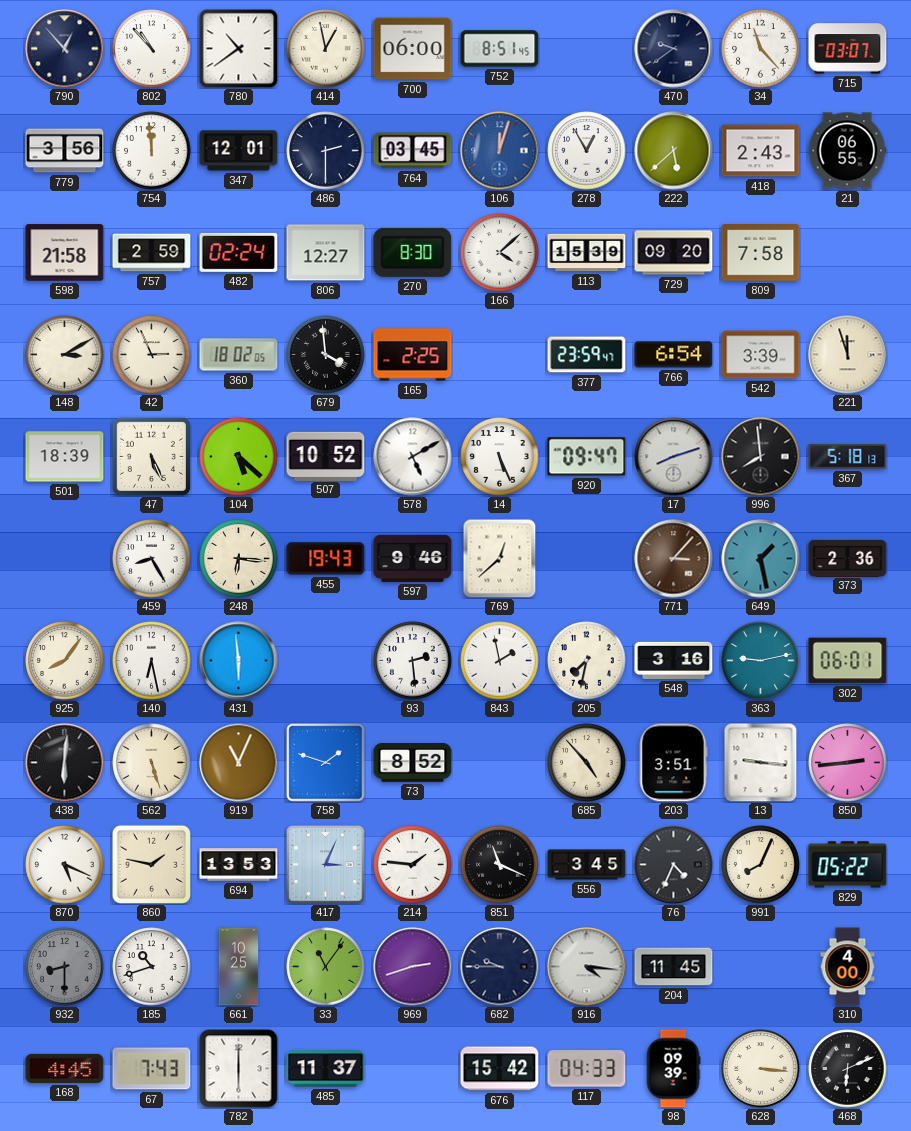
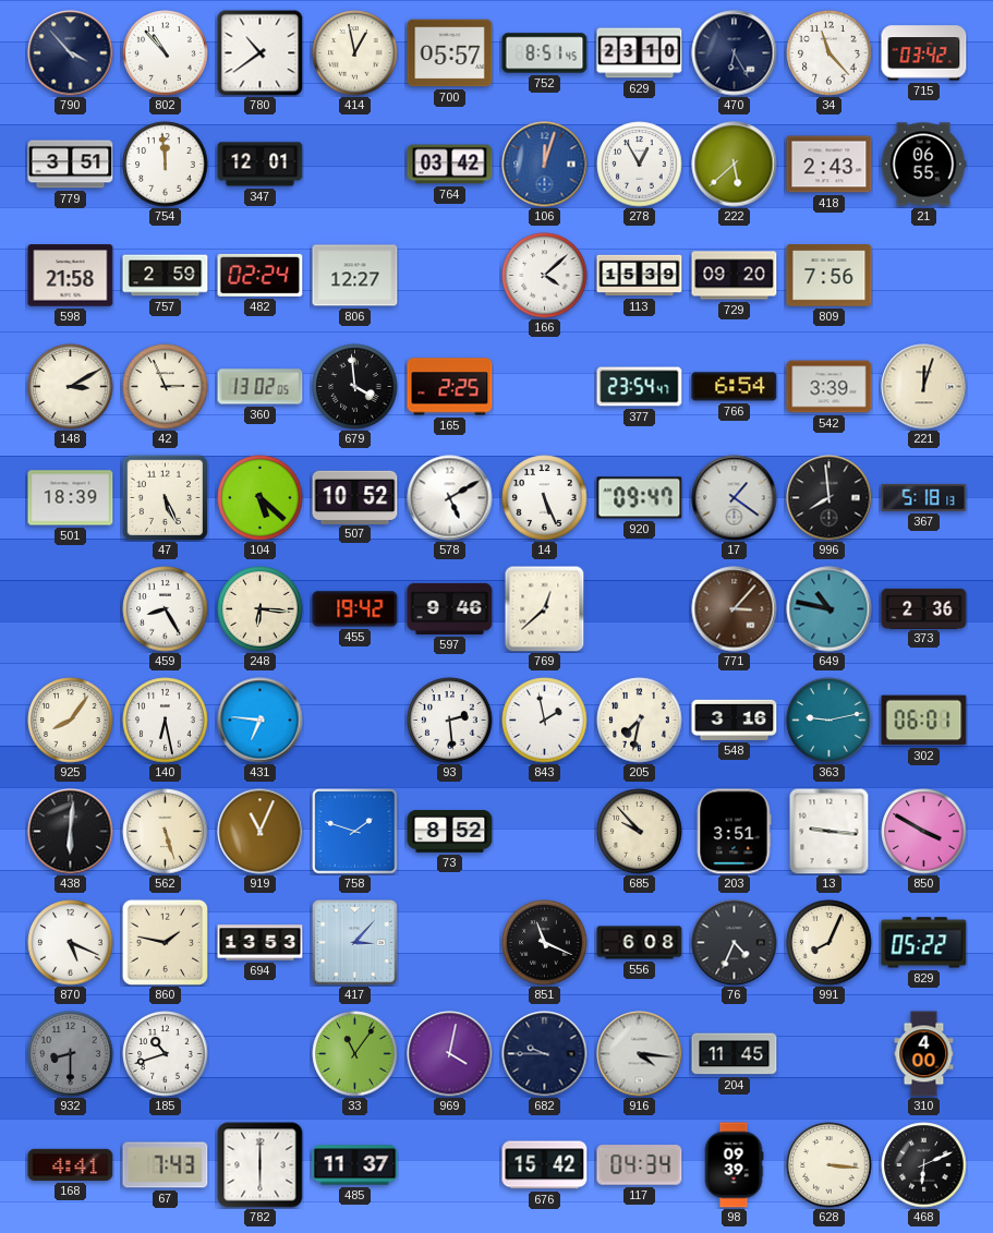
790: 12:53 -> 3:53
700: 06:00 -> 05:57
629: none -> 23:10
470: 9:39 -> 6:25
715: 03:07 -> 03:42
779: 3:56 -> 3:51
486: 2:30 -> none
764: 03:45 -> 03:42
270: 8:30 -> none
809: 7:58 -> 7:56
360: 18:02 -> 13:02
377: 23:59 -> 23:54
221: 11:57 -> 12:03
17: 8:12 -> 1:21
455: 19:43 -> 19:42
649: 1:28 -> 10:47
431: 5:59 -> 6:46
685: 4:53 -> 9:53
850: 2:44 -> 3:50
417: 3:04 -> 3:07
214: 1:46 -> none
556: 3:45 -> 6:08
661: 10:25 -> none
969: 2:42 -> 4:02
168: 4:45 -> 4:41
117: 04:33 -> 04:34
